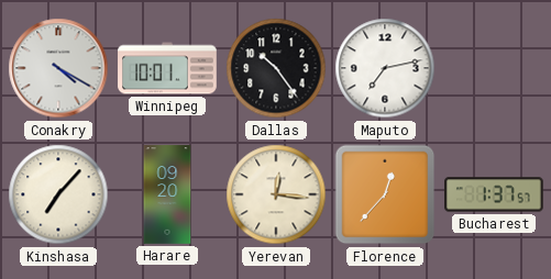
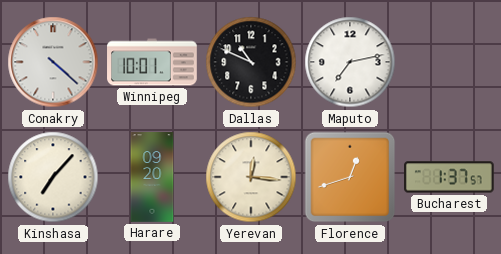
Conakry: 4:20 -> 4:22
Dallas: 10:24 -> 10:49
Florence: 12:37 -> 12:42
